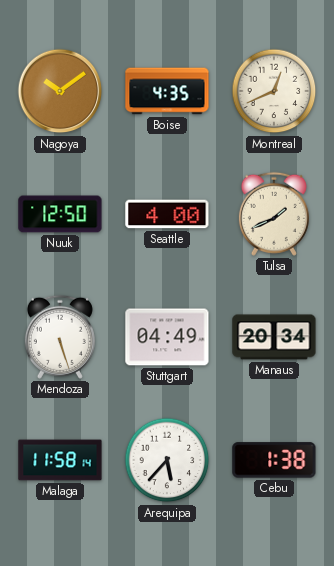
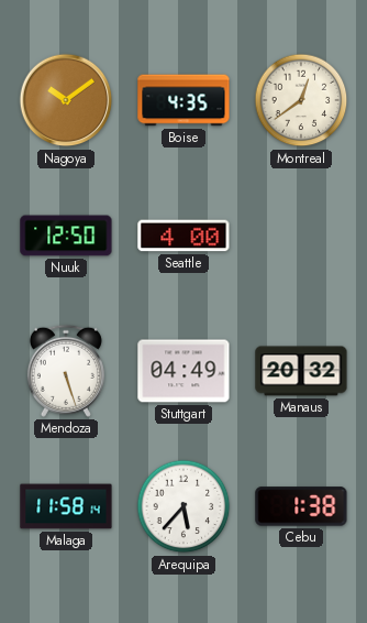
Montreal: 12:41 -> 12:39
Tulsa: 1:41 -> none
Manaus: 20:34 -> 20:32
